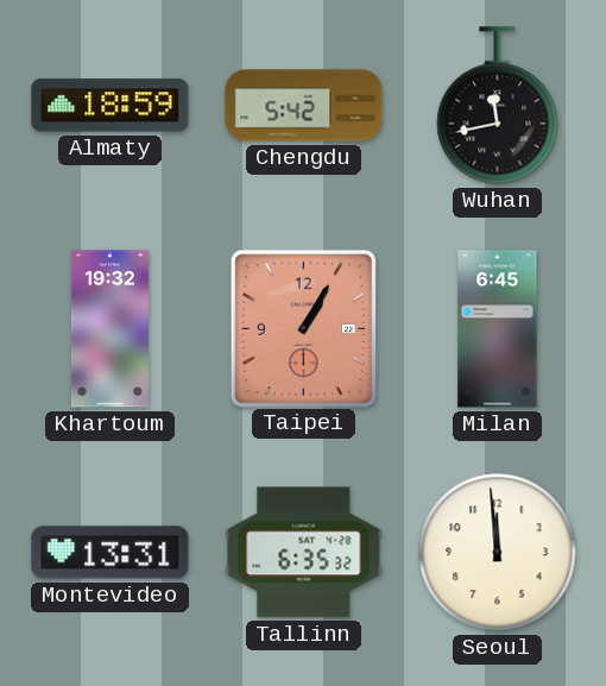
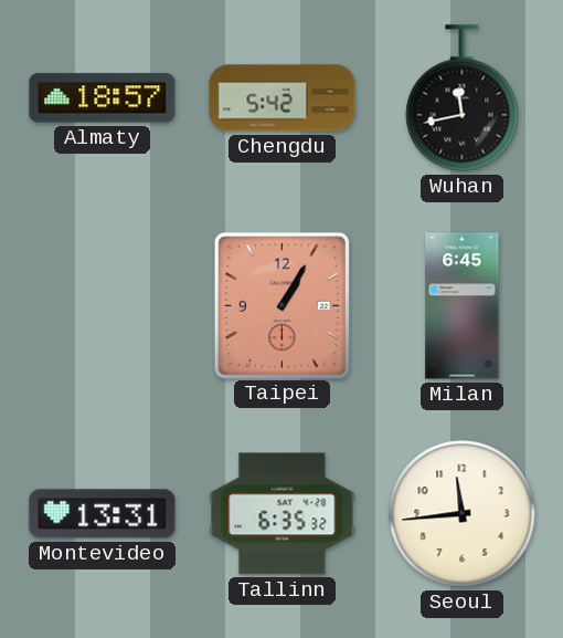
Almaty: 18:59 -> 18:57
Khartoum: 19:32 -> none
Seoul: 11:59 -> 11:44
